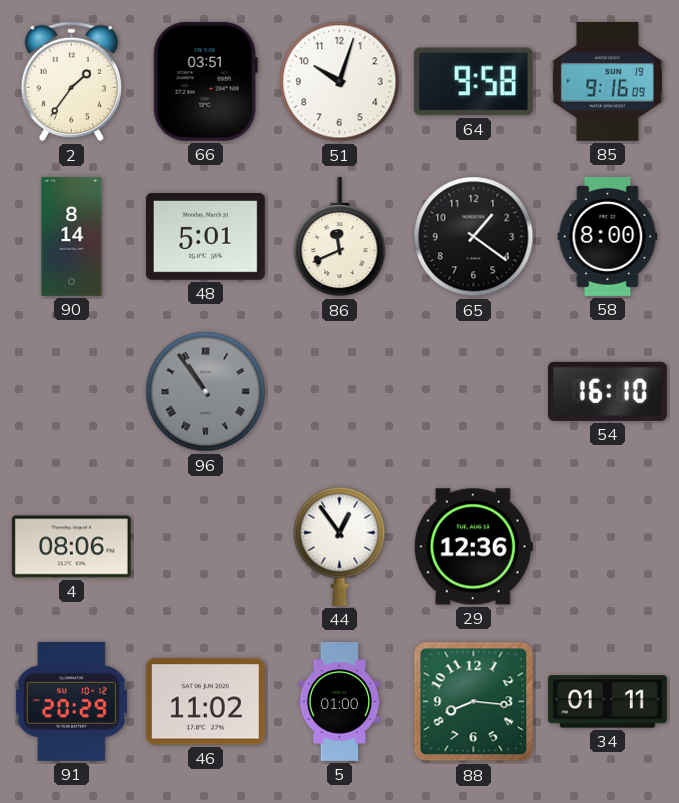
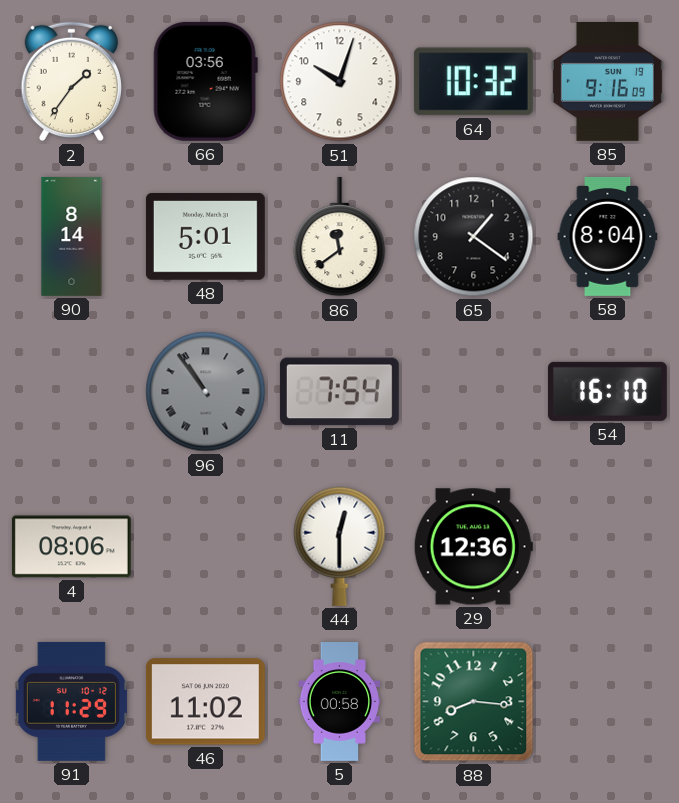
66: 03:51 -> 03:56
64: 9:58 -> 10:32
86: 11:41 -> 11:39
58: 8:00 -> 8:04
11: none -> 7:54
44: 12:54 -> 12:30
91: 20:29 -> 11:29
5: 01:00 -> 00:58
34: 01:11 -> none
